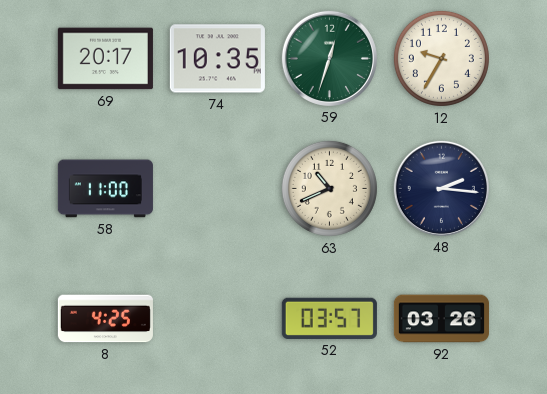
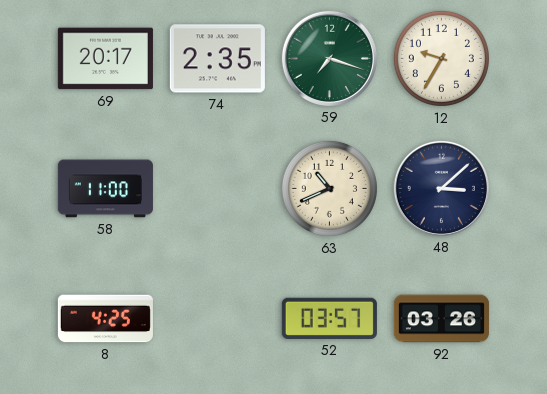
74: 10:35 -> 2:35
59: 12:33 -> 7:18
48: 2:16 -> 3:08
